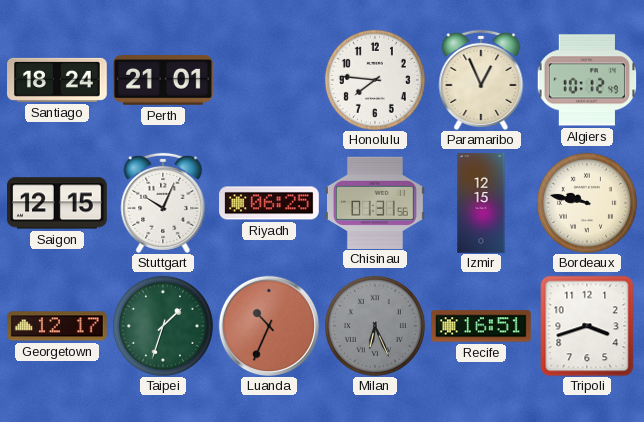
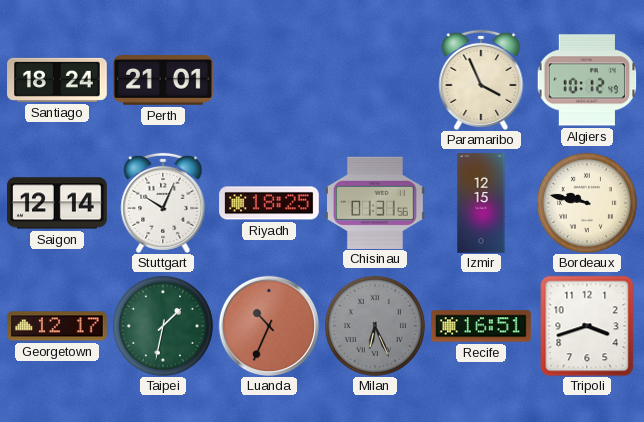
Honolulu: 7:46 -> none
Paramaribo: 12:56 -> 3:56
Saigon: 12:15 -> 12:14
Riyadh: 06:25 -> 18:25
Taipei: 1:33 -> 1:32
